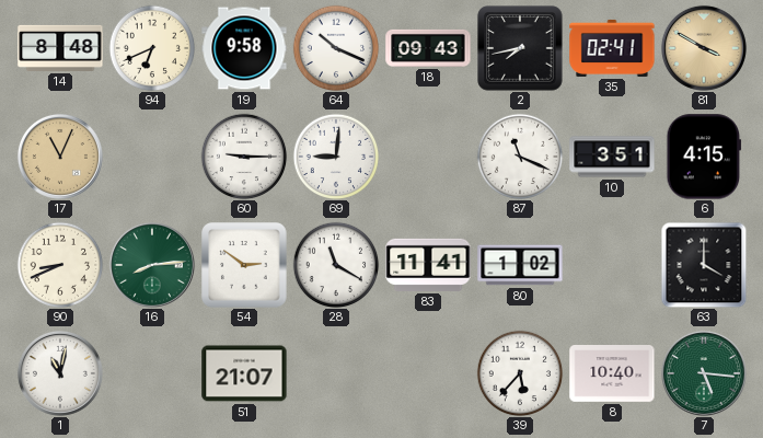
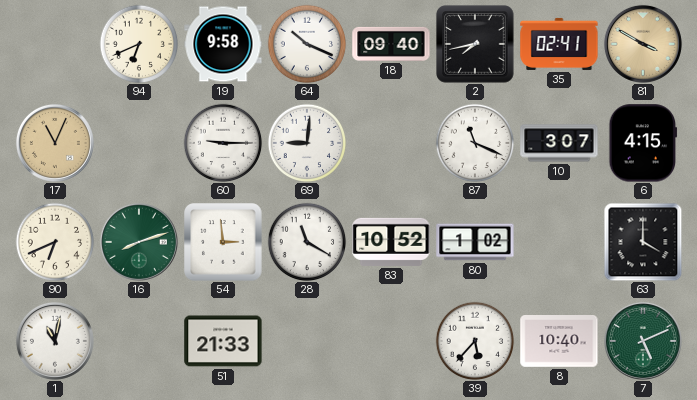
14: 8:48 -> none
18: 09:43 -> 09:40
10: 3:51 -> 3:07
90: 8:41 -> 6:41
16: 8:14 -> 8:12
54: 2:51 -> 2:59
83: 11:41 -> 10:52
51: 21:07 -> 21:33
7: 5:16 -> 5:11
